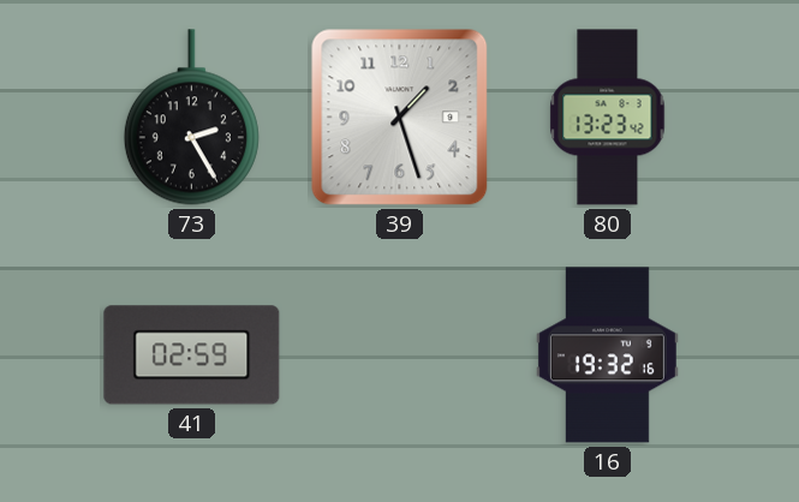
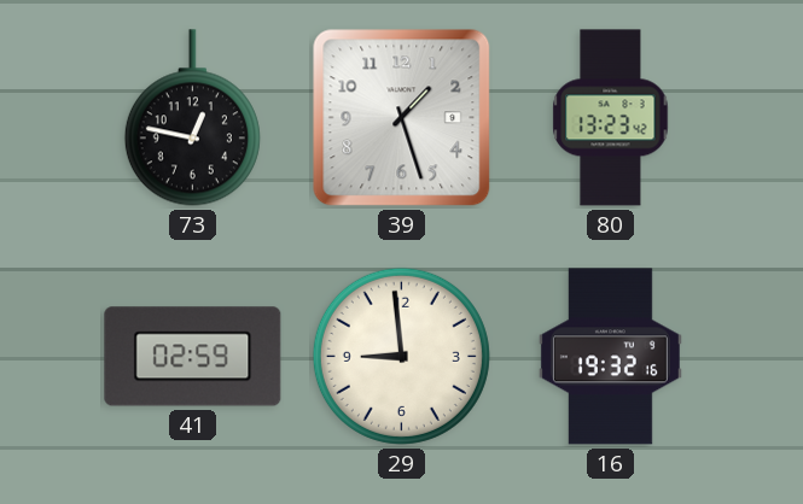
73: 2:25 -> 12:47
29: none -> 8:59
